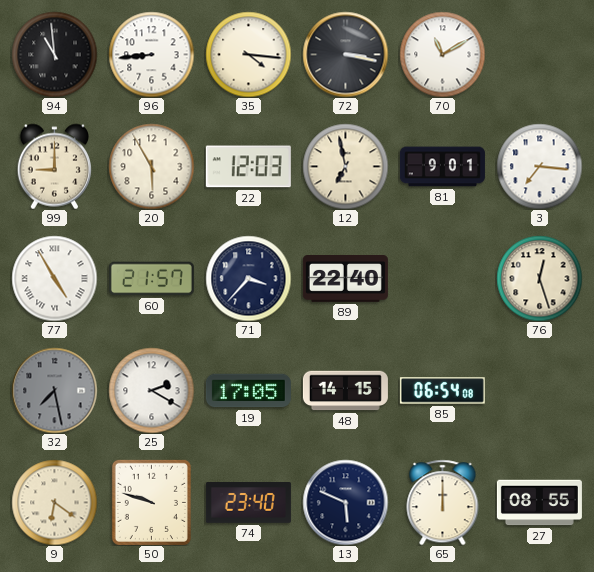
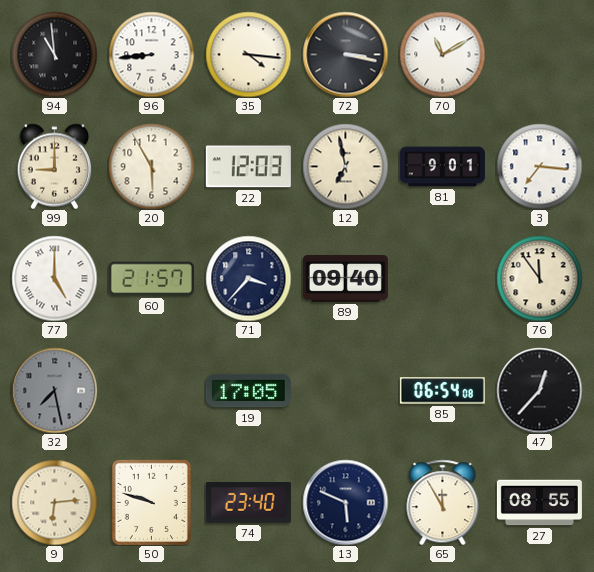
77: 4:55 -> 5:00
89: 22:40 -> 09:40
76: 12:27 -> 11:54
25: 2:20 -> none
48: 14:15 -> none
47: none -> 12:37
9: 6:21 -> 6:14
65: 12:00 -> 11:55
